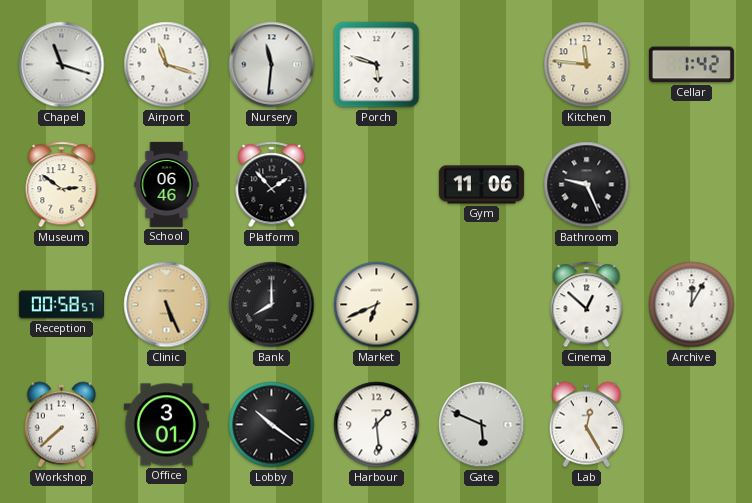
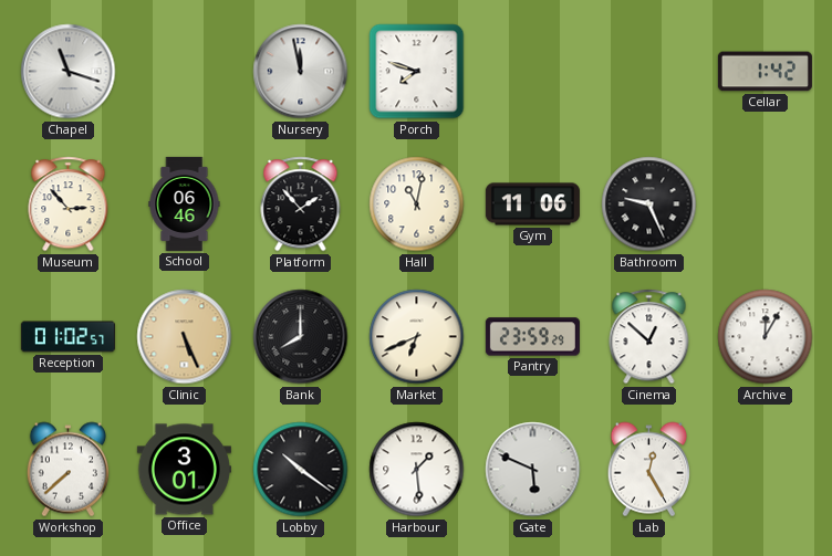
Airport: 11:18 -> none
Nursery: 11:31 -> 11:58
Porch: 5:48 -> 7:48
Kitchen: 11:46 -> none
Museum: 2:51 -> 2:53
Hall: none -> 11:02
Reception: 00:58 -> 01:02
Pantry: none -> 23:59
